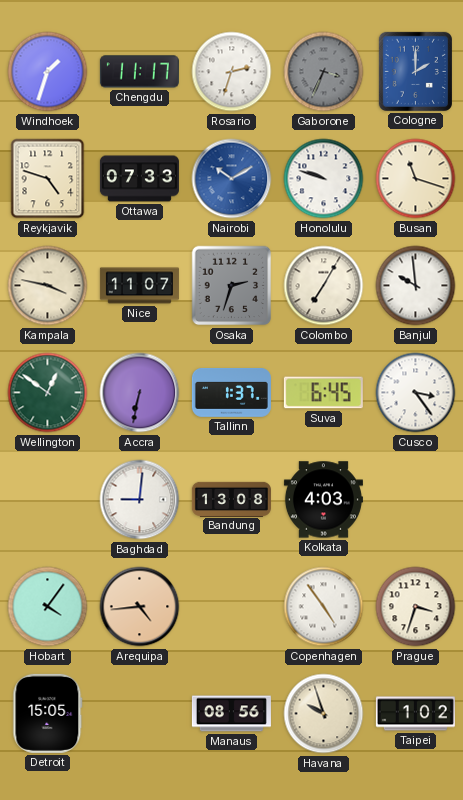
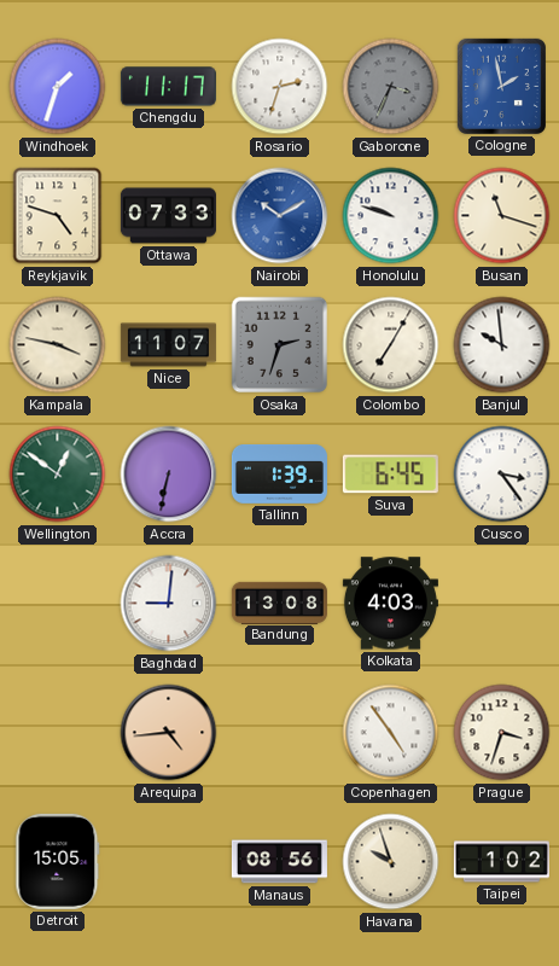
Cologne: 2:00 -> 1:58
Tallinn: 1:37 -> 1:39
Hobart: 4:06 -> none
